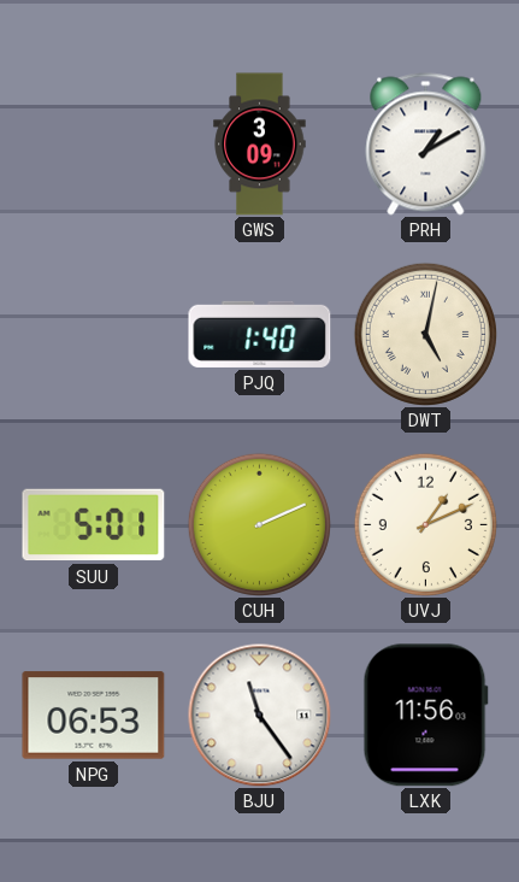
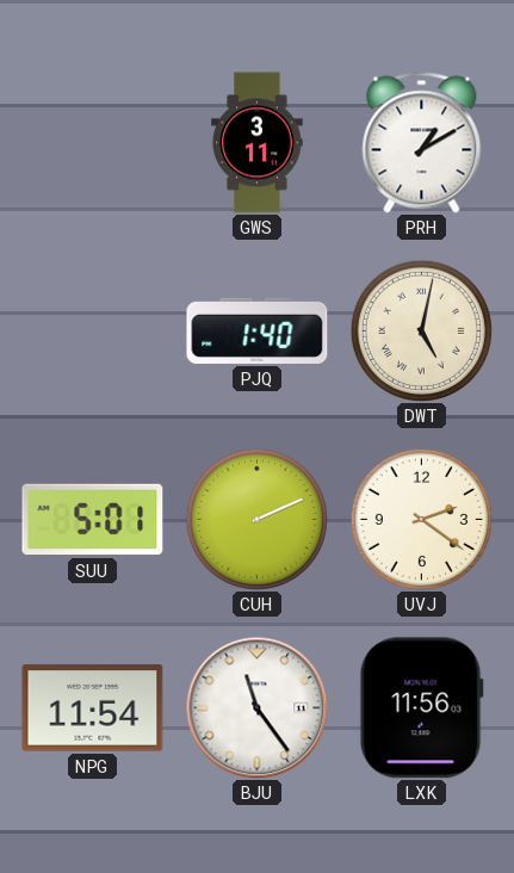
GWS: 3:09 -> 3:11
UVJ: 1:11 -> 2:21
NPG: 06:53 -> 11:54
